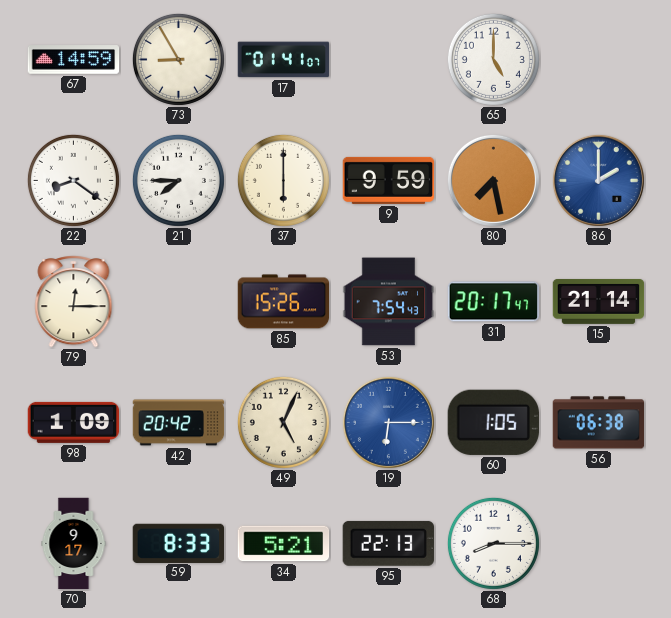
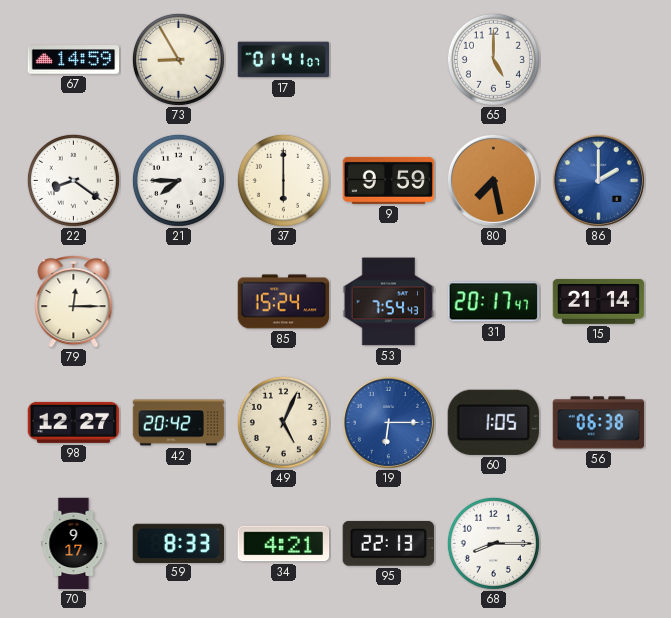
85: 15:26 -> 15:24
98: 1:09 -> 12:27
34: 5:21 -> 4:21
